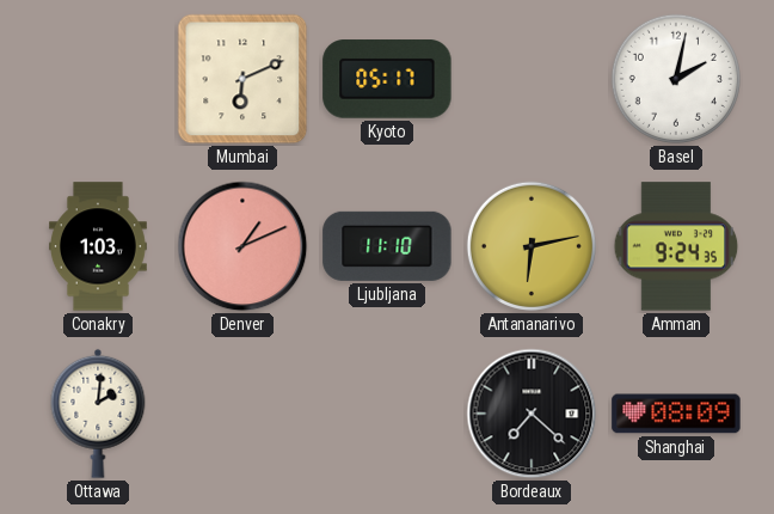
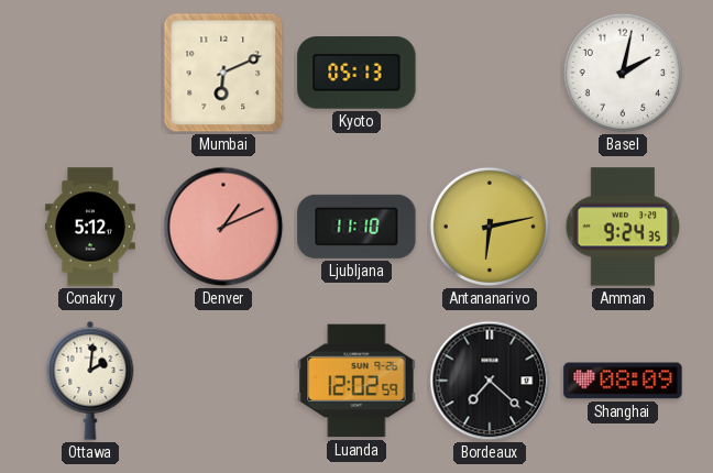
Kyoto: 05:17 -> 05:13
Conakry: 1:03 -> 5:12
Luanda: none -> 12:02
